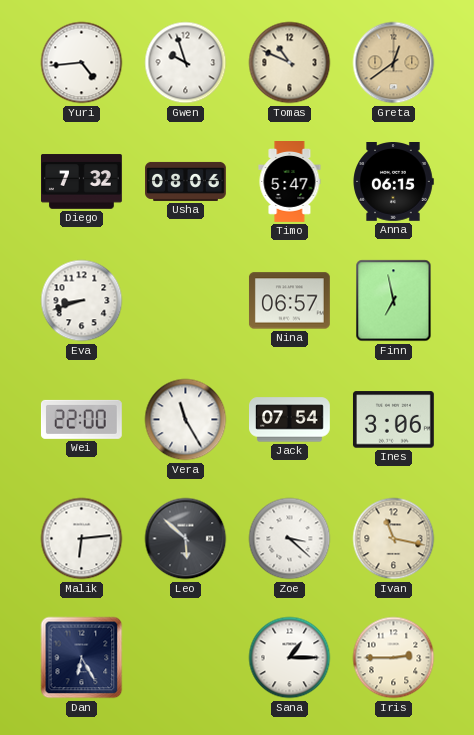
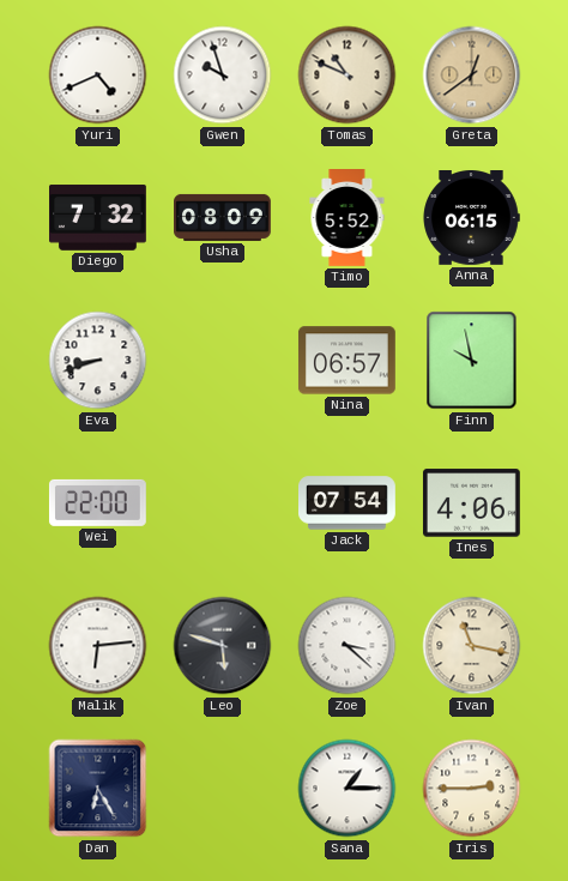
Yuri: 4:44 -> 4:41
Usha: 08:06 -> 08:09
Timo: 5:47 -> 5:52
Finn: 6:58 -> 9:58
Vera: 11:25 -> none
Ines: 3:06 -> 4:06
Leo: 5:52 -> 5:48
